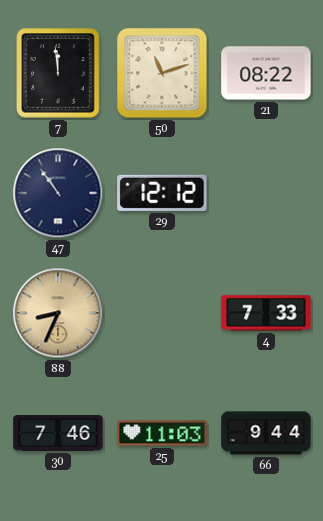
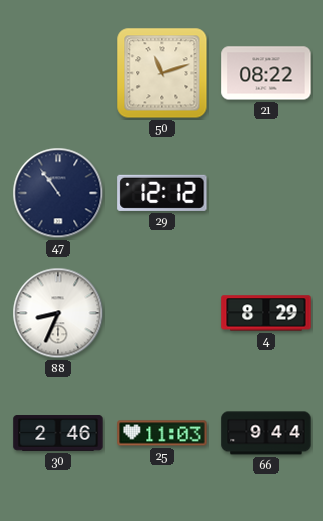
7: 11:59 -> none
88 dial: champagne -> white
4: 7:33 -> 8:29
30: 7:46 -> 2:46
